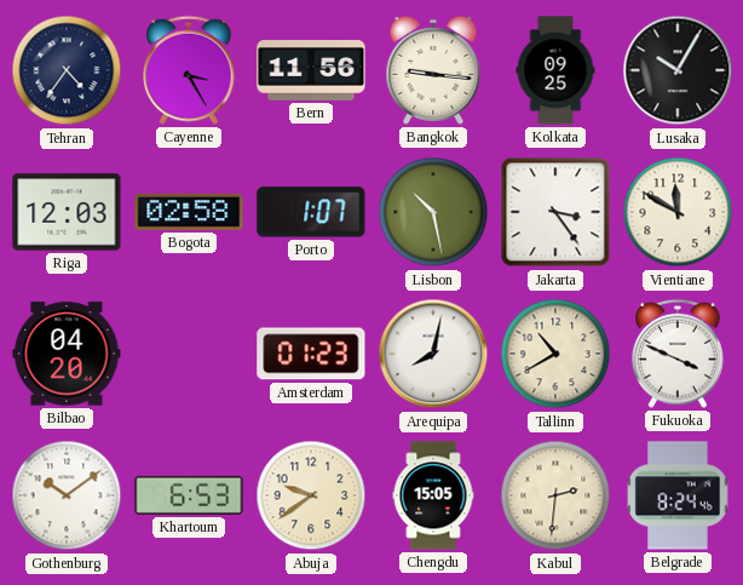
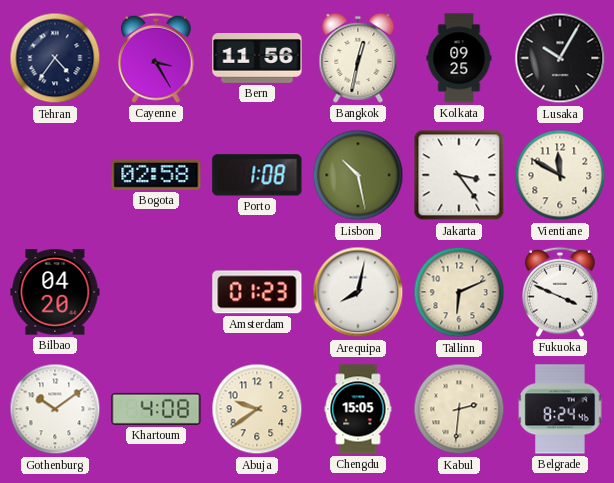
Bangkok: 9:16 -> 12:32
Riga: 12:03 -> none
Porto: 1:07 -> 1:08
Tallinn: 10:40 -> 6:11
Khartoum: 6:53 -> 4:08
